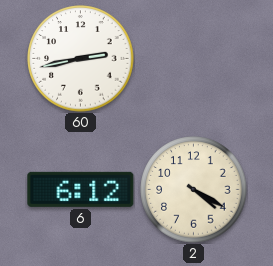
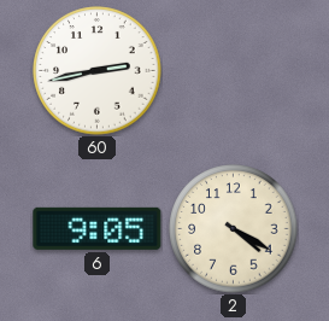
6: 6:12 -> 9:05
